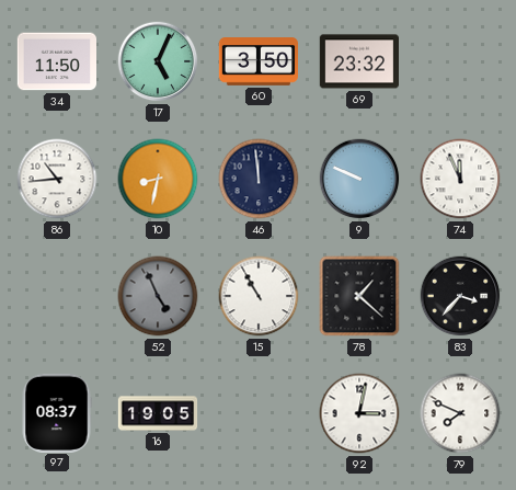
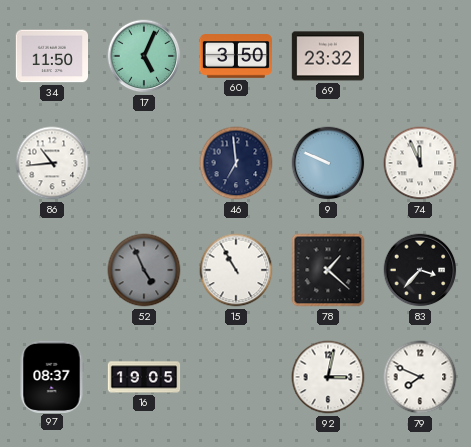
10: 8:32 -> none
46: 11:59 -> 6:59
